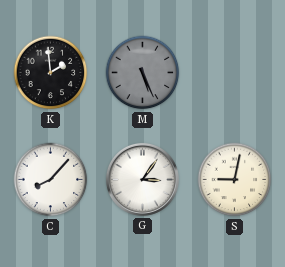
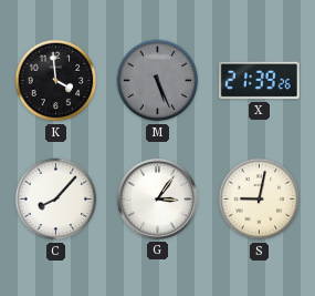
K: 1:59 -> 3:59
X: none -> 21:39
